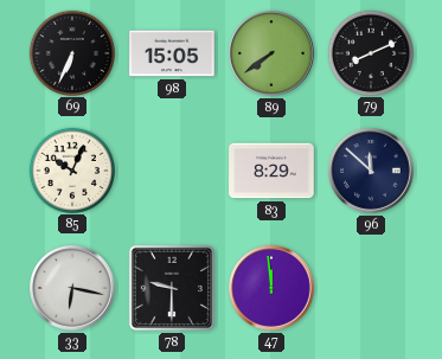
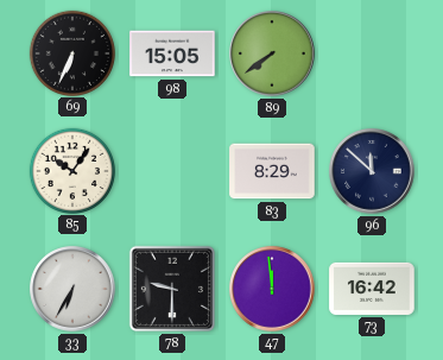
79: 8:11 -> none
85: 10:04 -> 10:06
33: 6:17 -> 6:35
73: none -> 16:42
